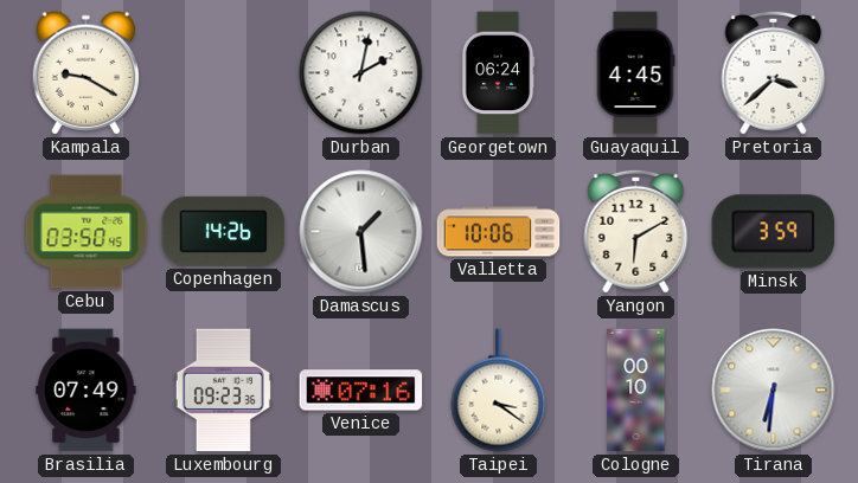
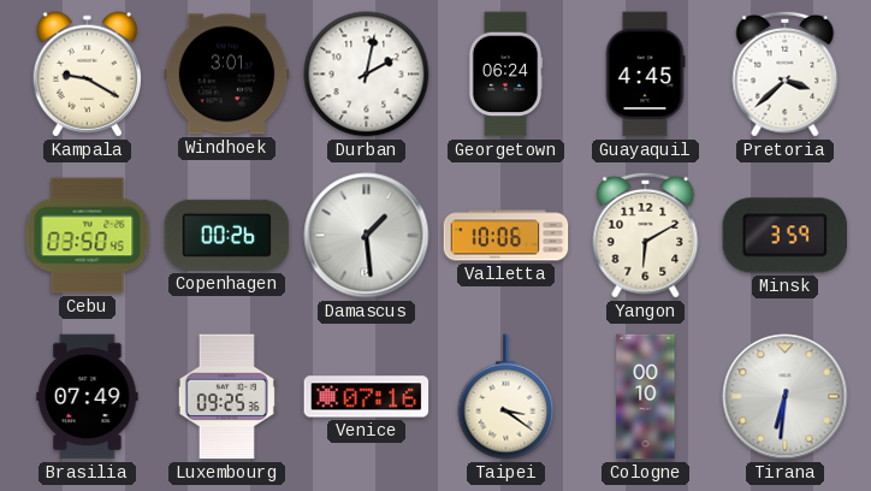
Windhoek: none -> 3:01
Copenhagen: 14:26 -> 00:26
Luxembourg: 09:23 -> 09:25
